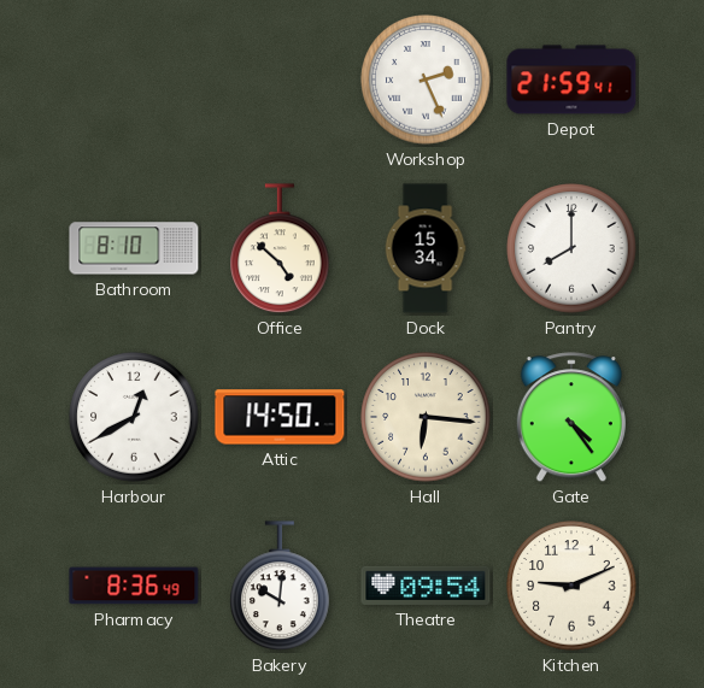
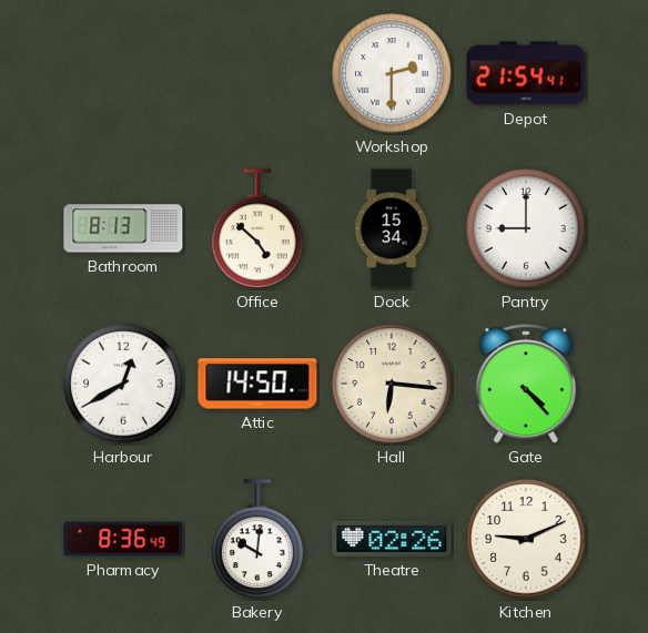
Workshop: 2:26 -> 2:30
Depot: 21:59 -> 21:54
Bathroom: 8:10 -> 8:13
Pantry: 8:00 -> 9:00
Gate: 4:24 -> 4:23
Theatre: 09:54 -> 02:26
